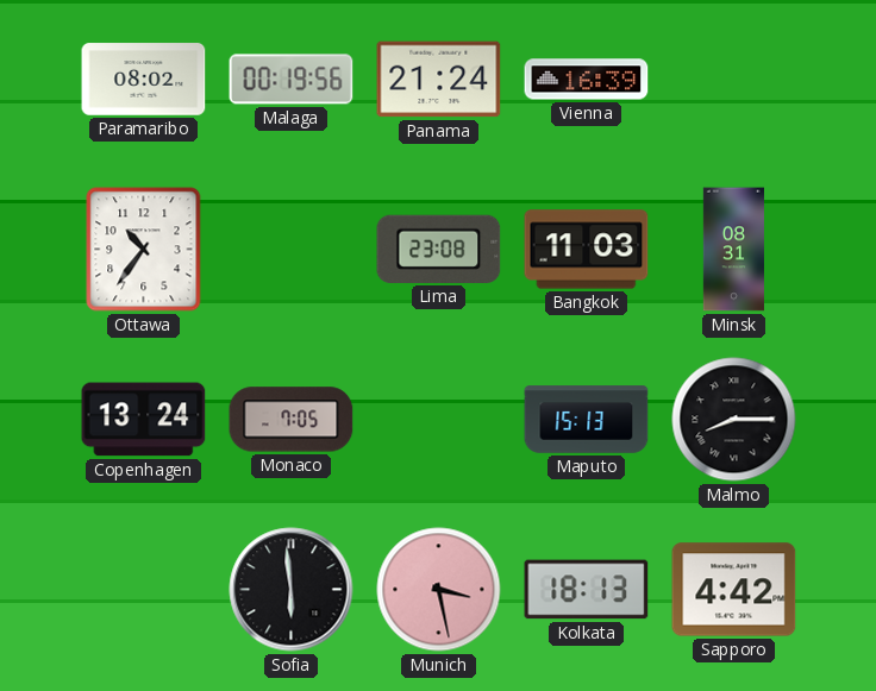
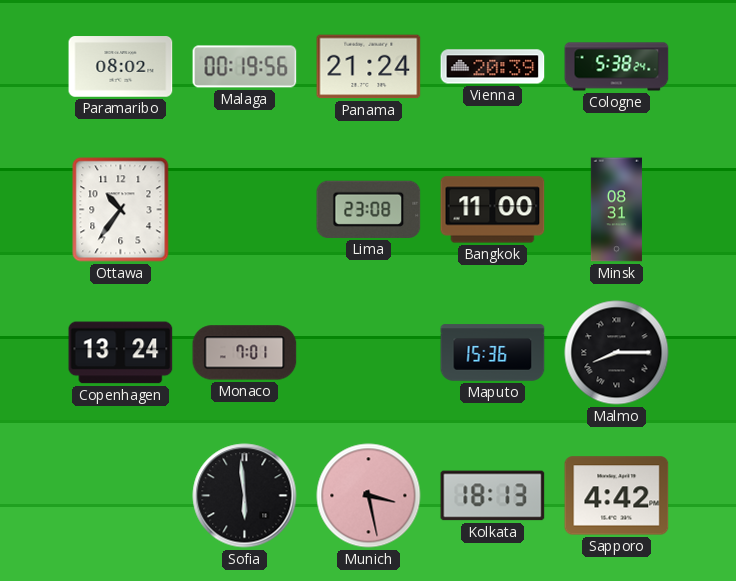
Vienna: 16:39 -> 20:39
Cologne: none -> 5:38
Bangkok: 11:03 -> 11:00
Monaco: 7:05 -> 7:01
Maputo: 15:13 -> 15:36
